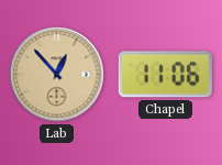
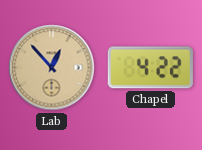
Chapel: 11:06 -> 4:22
